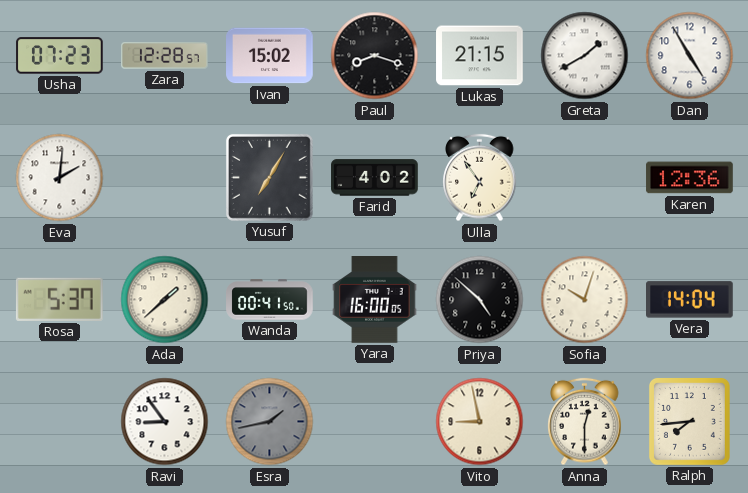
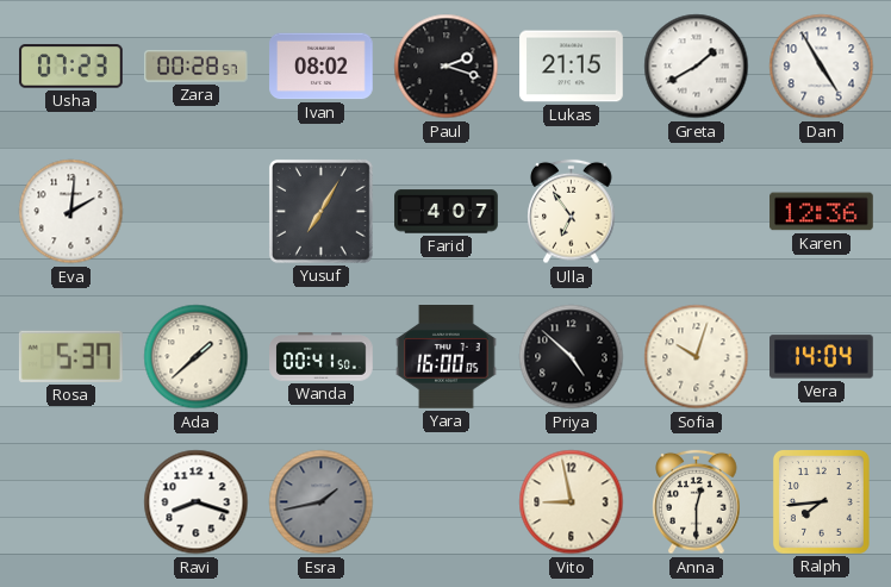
Zara: 12:28 -> 00:28
Ivan: 15:02 -> 08:02
Paul: 8:18 -> 2:18
Farid: 4:02 -> 4:07
Ravi: 8:54 -> 8:18
